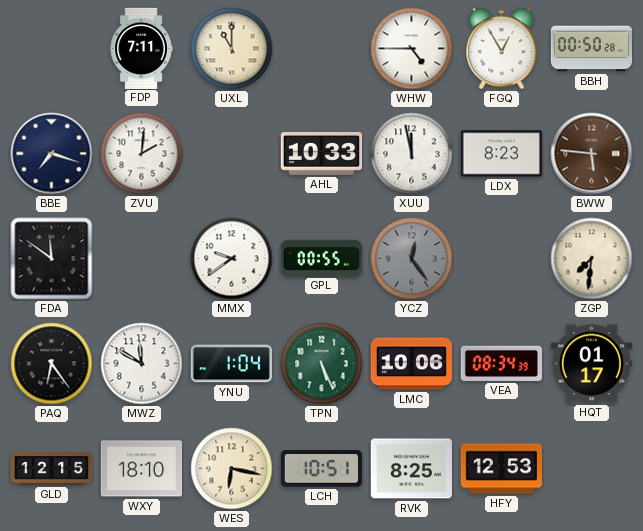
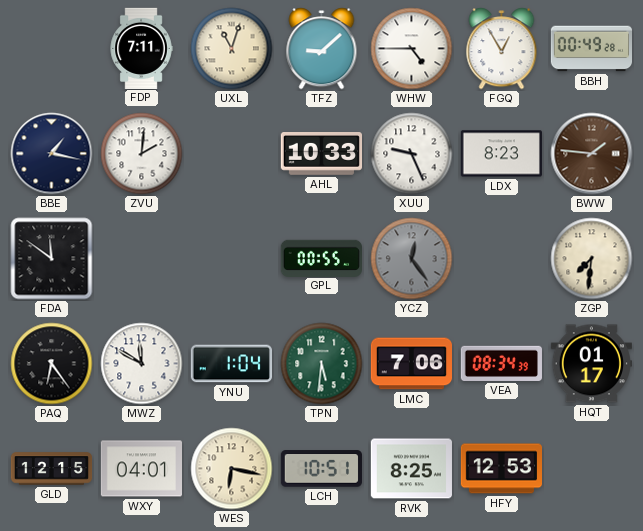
UXL: 11:00 -> 11:03
TFZ: none -> 9:08
BBH: 00:50 -> 00:49
BBE: 7:18 -> 1:17
XUU: 11:58 -> 9:26
BWW: 5:46 -> 1:46
MMX: 9:39 -> none
TPN: 5:26 -> 5:31
LMC: 10:06 -> 7:06
WXY: 18:10 -> 04:01
